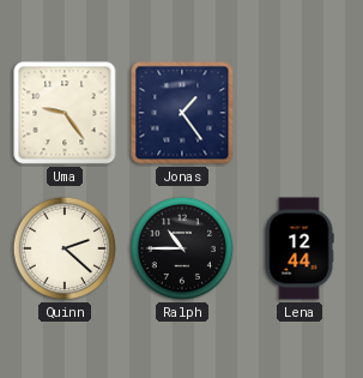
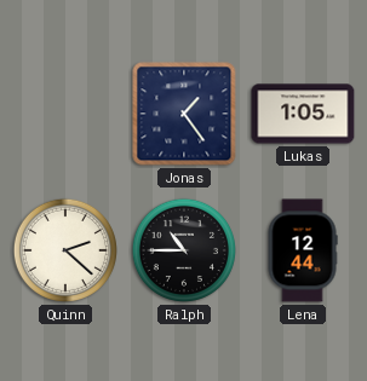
Uma: 9:24 -> none
Lukas: none -> 1:05
